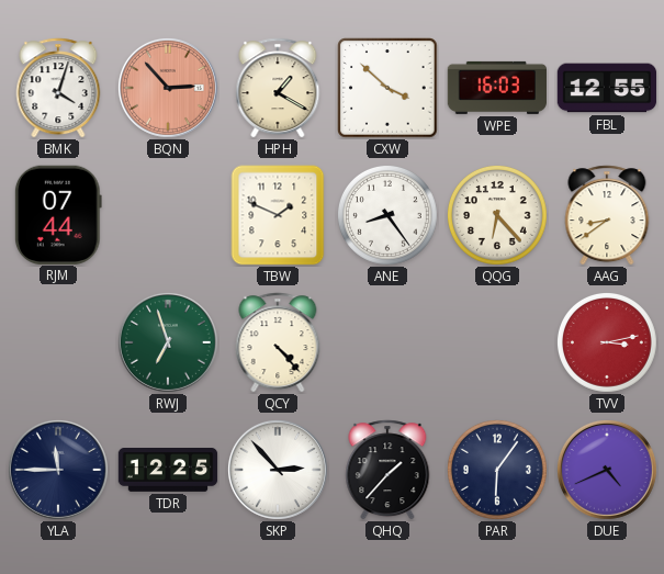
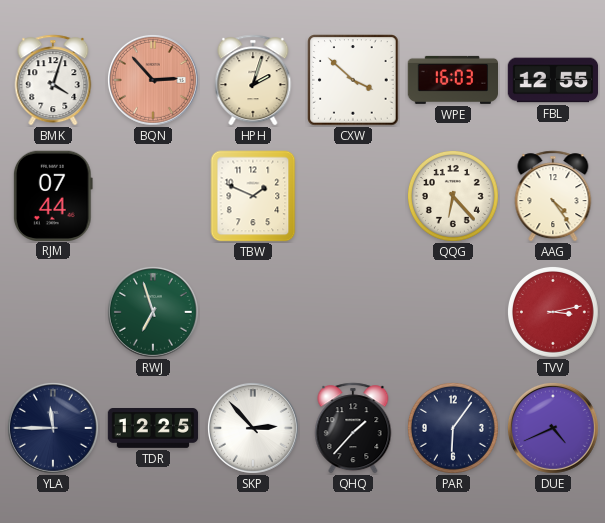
HPH: 1:20 -> 2:03
ANE: 8:24 -> none
AAG: 8:39 -> 4:24
QCY: 4:23 -> none
